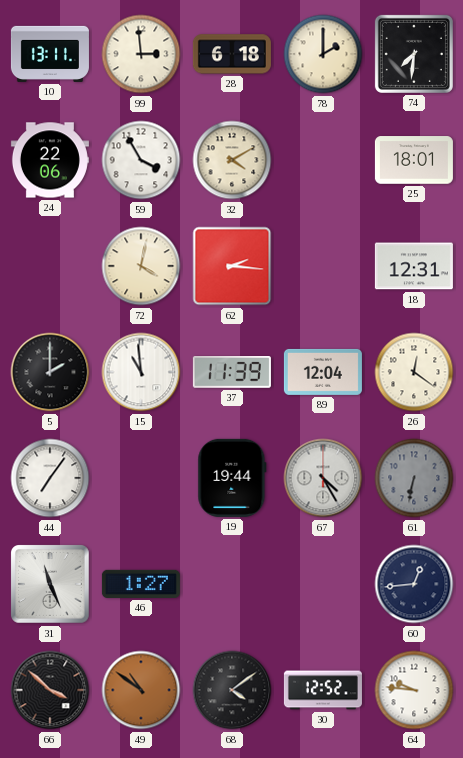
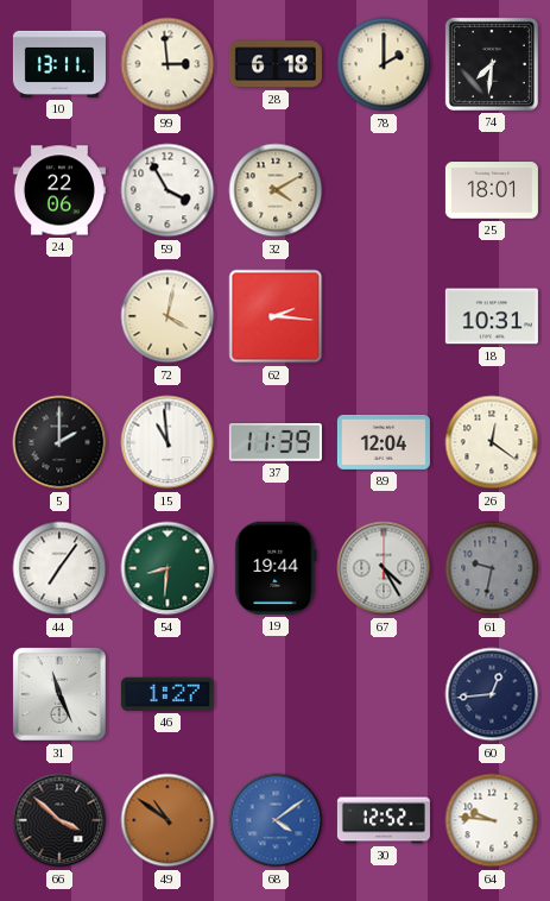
18: 12:31 -> 10:31
54: none -> 8:31
61: 6:32 -> 9:32
68 dial: black -> blue
